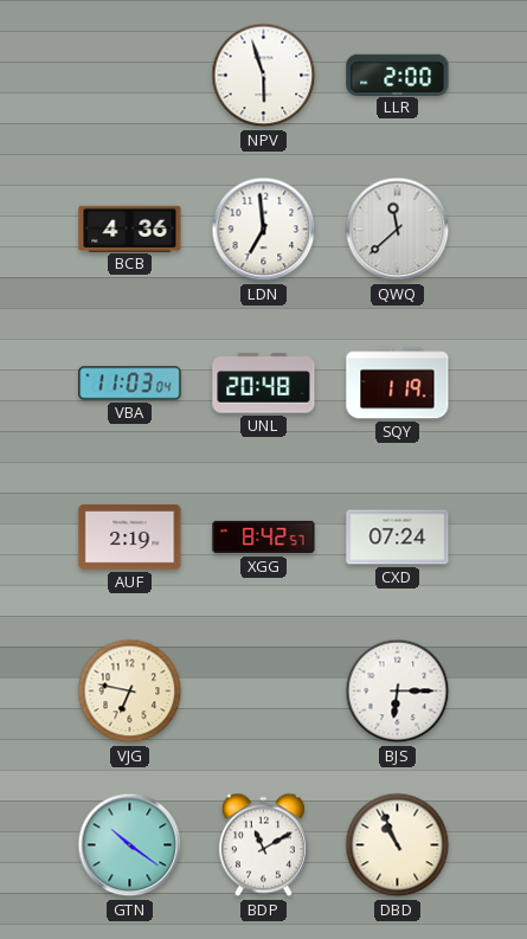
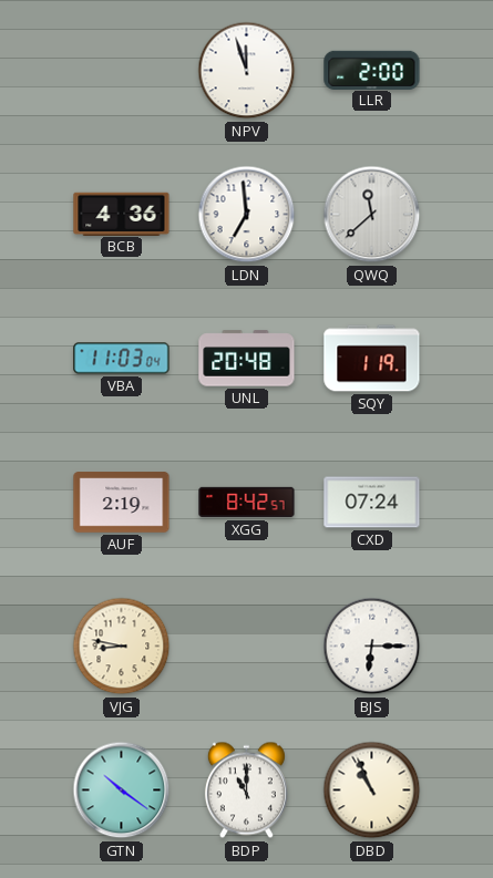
NPV: 5:57 -> 11:57
VJG: 6:47 -> 8:47
BDP: 11:10 -> 11:00
